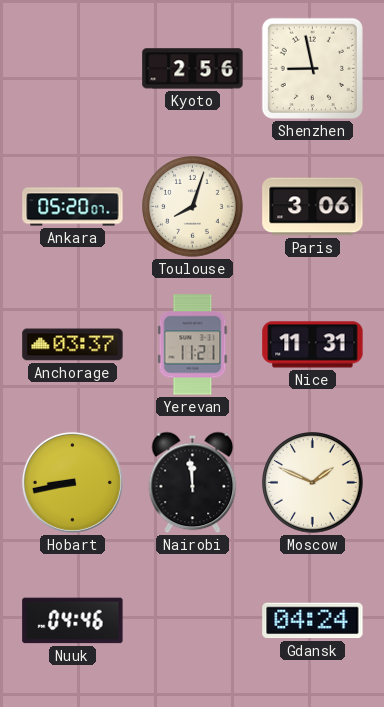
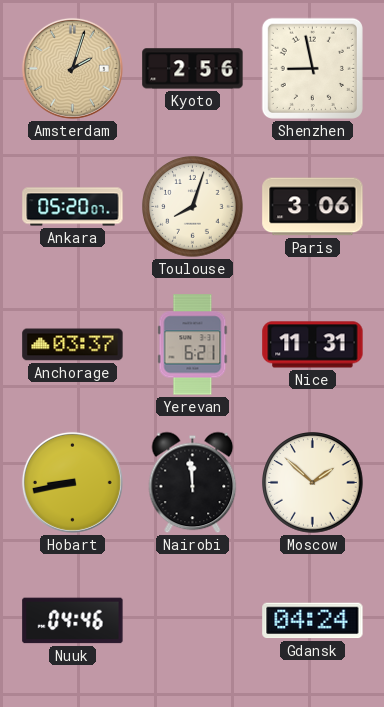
Amsterdam: none -> 2:03
Yerevan: 11:21 -> 6:21
Moscow: 1:49 -> 1:52
